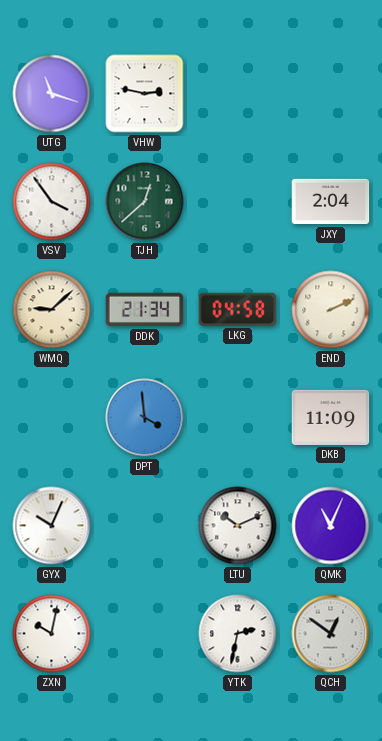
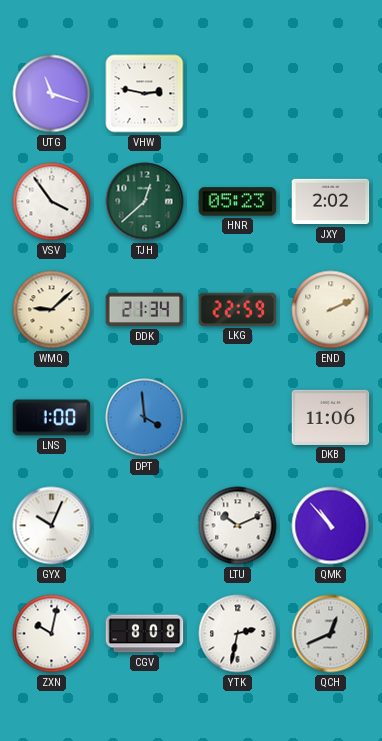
HNR: none -> 05:23
JXY: 2:04 -> 2:02
LKG: 04:58 -> 22:59
LNS: none -> 1:00
DKB: 11:09 -> 11:06
QMK: 11:04 -> 10:53
CGV: none -> 8:08
QCH: 12:51 -> 12:41
